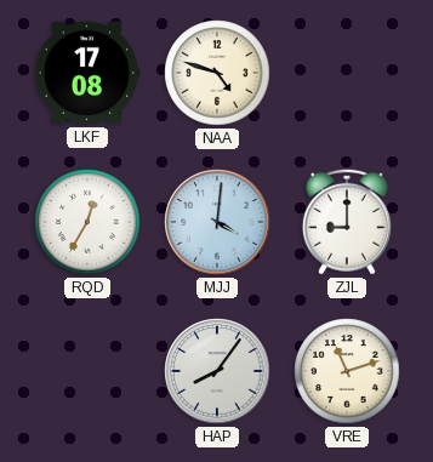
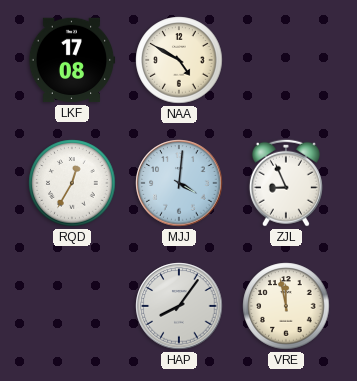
NAA: 4:48 -> 4:50
ZJL: 9:00 -> 8:56
VRE: 11:12 -> 11:58
